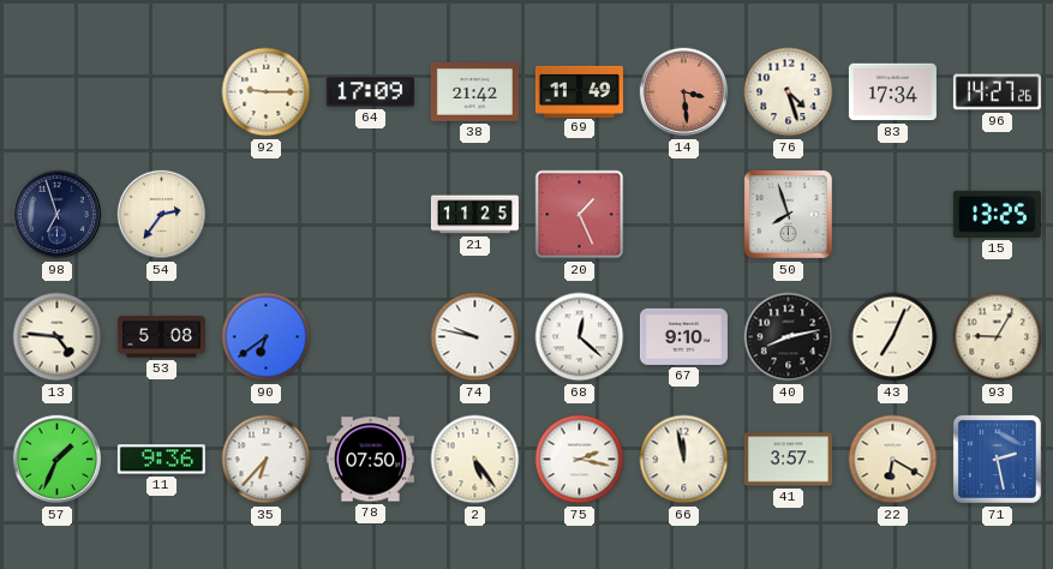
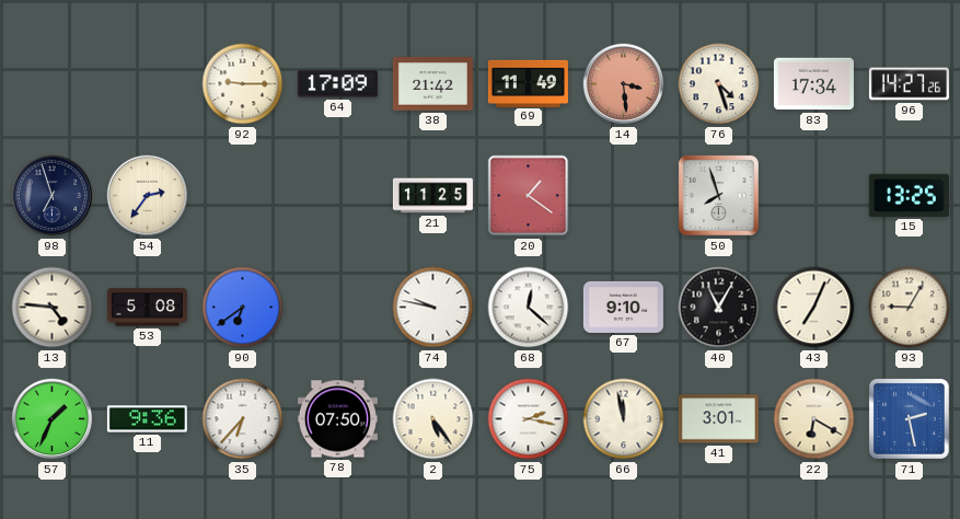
20: 1:26 -> 1:21
40: 8:13 -> 11:05
41: 3:57 -> 3:01
